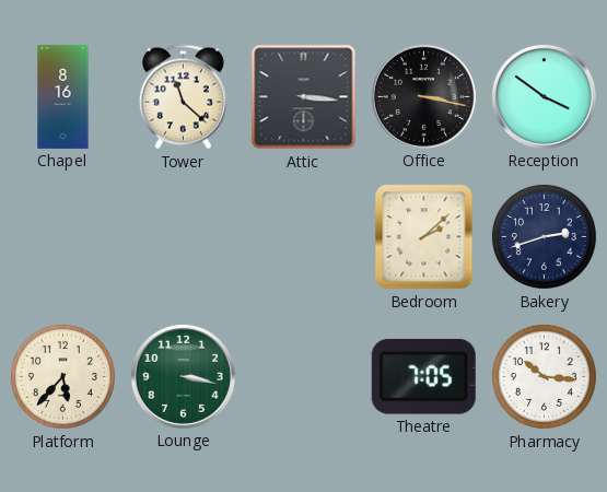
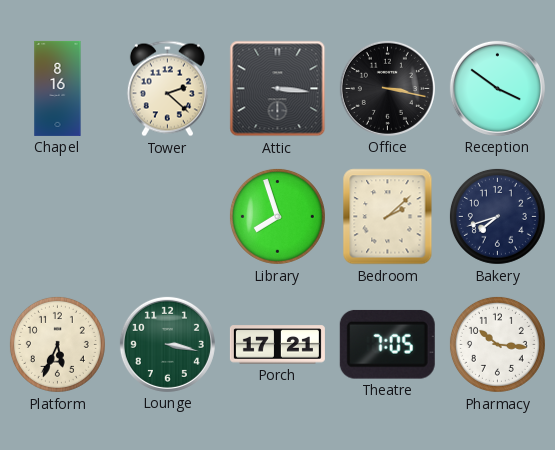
Tower: 11:22 -> 2:22
Library: none -> 7:57
Bakery: 2:42 -> 7:42
Platform: 5:37 -> 5:34
Porch: none -> 17:21
